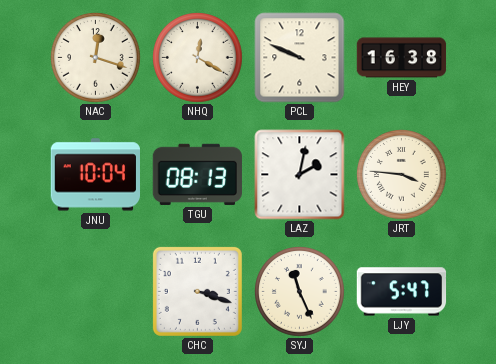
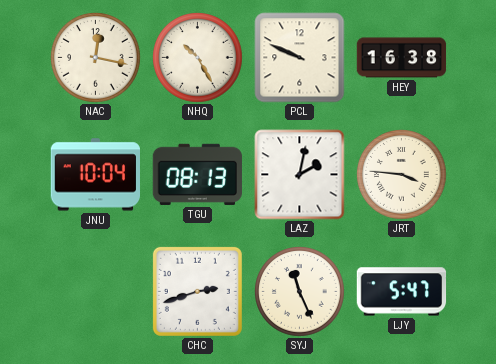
NAC: 12:18 -> 12:17
NHQ: 12:20 -> 10:25
CHC: 3:18 -> 2:42
